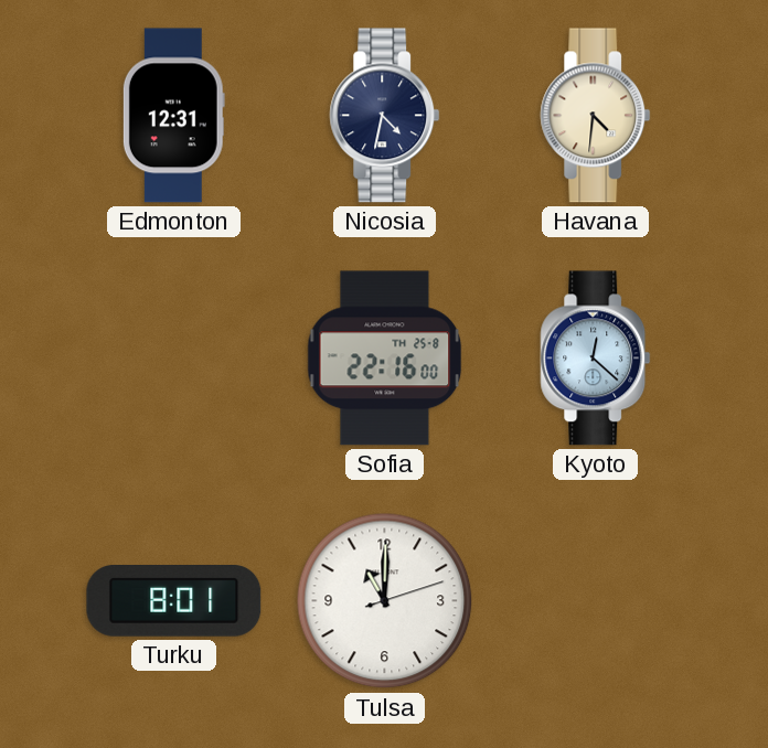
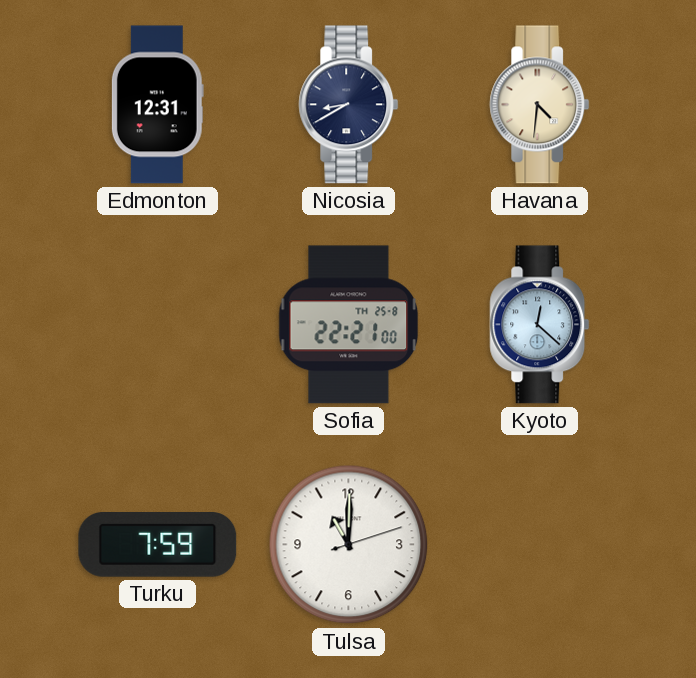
Nicosia: 4:32 -> 8:40
Sofia: 22:16 -> 22:21
Turku: 8:01 -> 7:59
